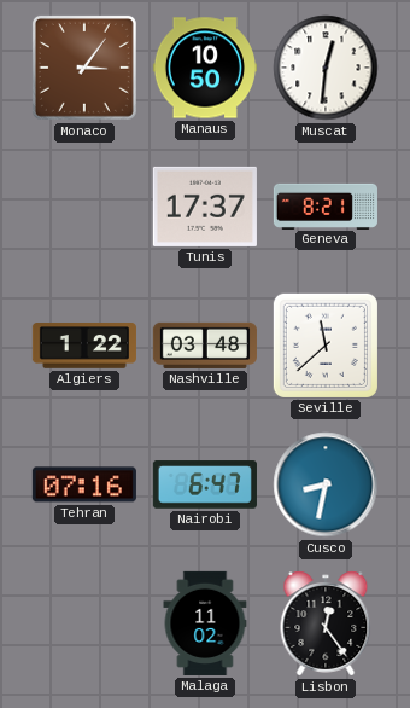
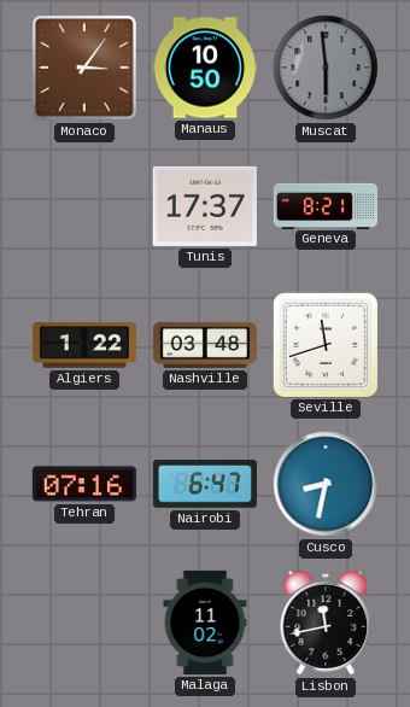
Muscat: 12:31 -> 5:59
Muscat dial: white -> grey
Seville: 11:38 -> 11:42
Lisbon: 12:24 -> 11:43
